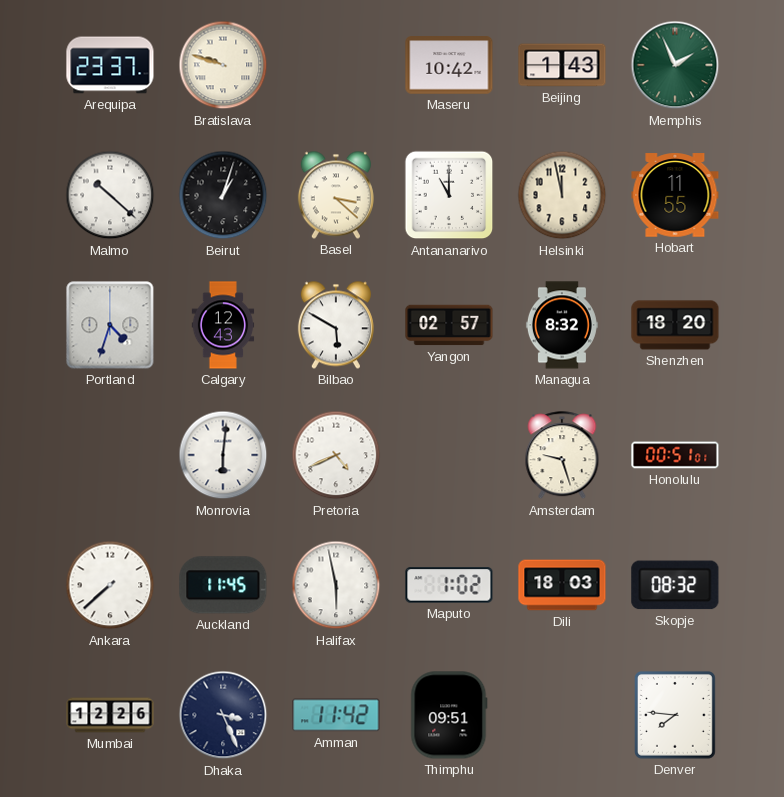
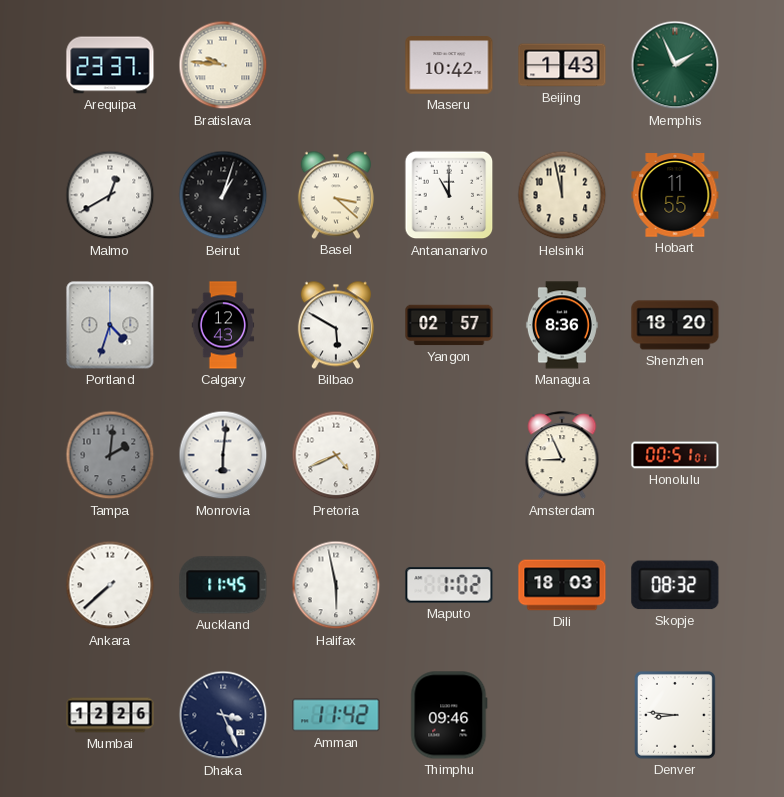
Bratislava: 9:48 -> 9:46
Malmo: 10:22 -> 12:40
Managua: 8:32 -> 8:36
Tampa: none -> 2:01
Amsterdam: 9:27 -> 8:56
Thimphu: 09:51 -> 09:46
Denver: 7:46 -> 8:46
